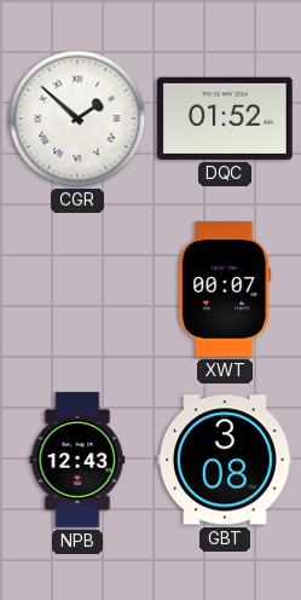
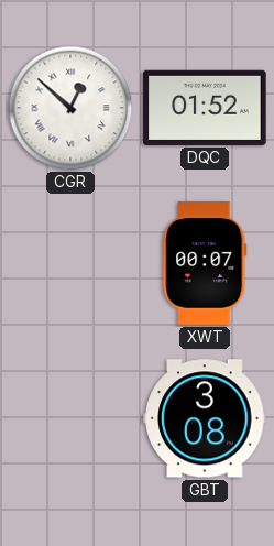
CGR: 1:52 -> 12:52
NPB: 12:43 -> none
